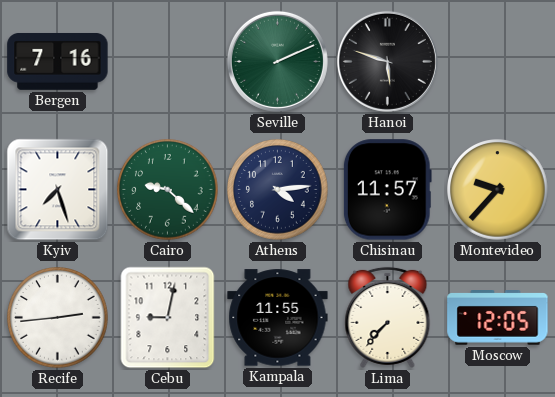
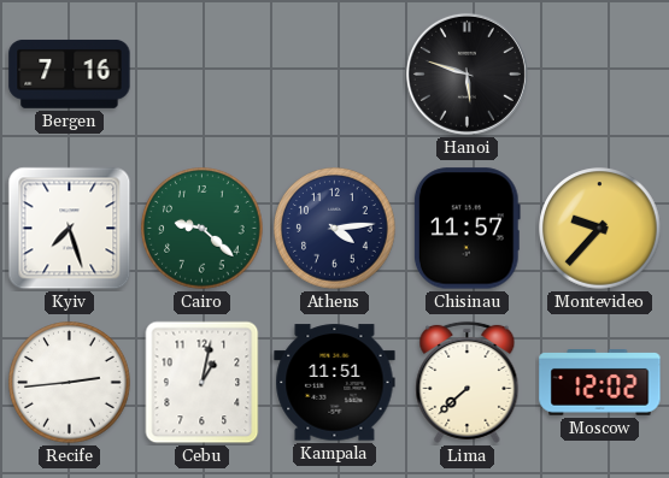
Seville: 2:11 -> none
Cebu: 9:02 -> 1:02
Kampala: 11:55 -> 11:51
Lima: 7:37 -> 7:38
Moscow: 12:05 -> 12:02
